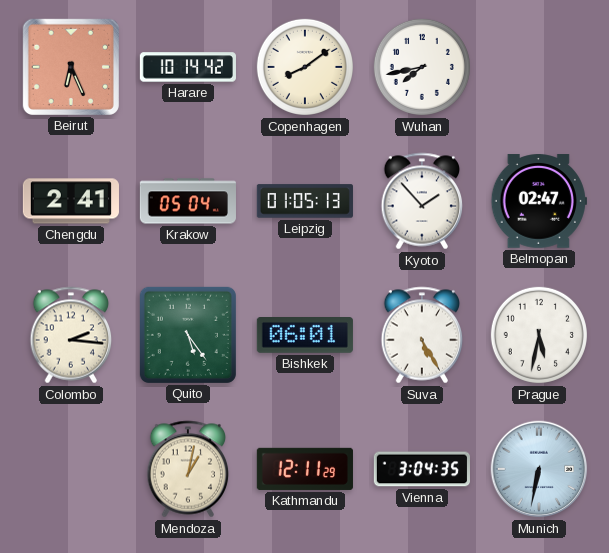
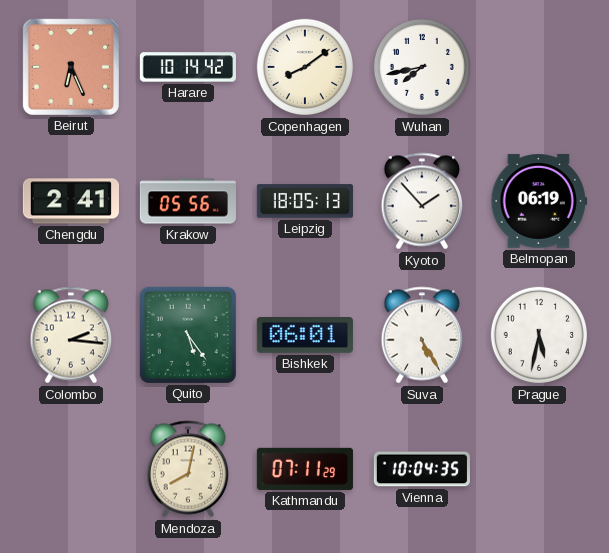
Krakow: 05:04 -> 05:56
Leipzig: 01:05 -> 18:05
Belmopan: 02:47 -> 06:19
Mendoza: 1:02 -> 8:02
Kathmandu: 12:11 -> 07:11
Vienna: 3:04 -> 10:04
Munich: 6:32 -> none
